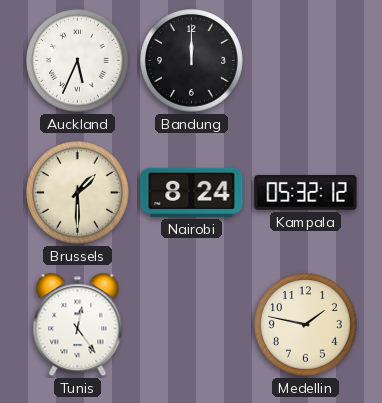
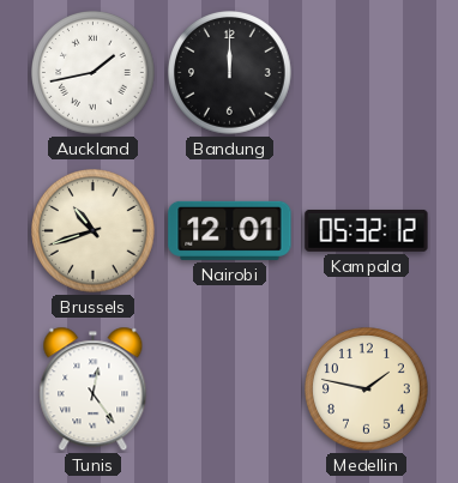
Auckland: 5:34 -> 1:43
Brussels: 1:30 -> 10:42
Nairobi: 8:24 -> 12:01
